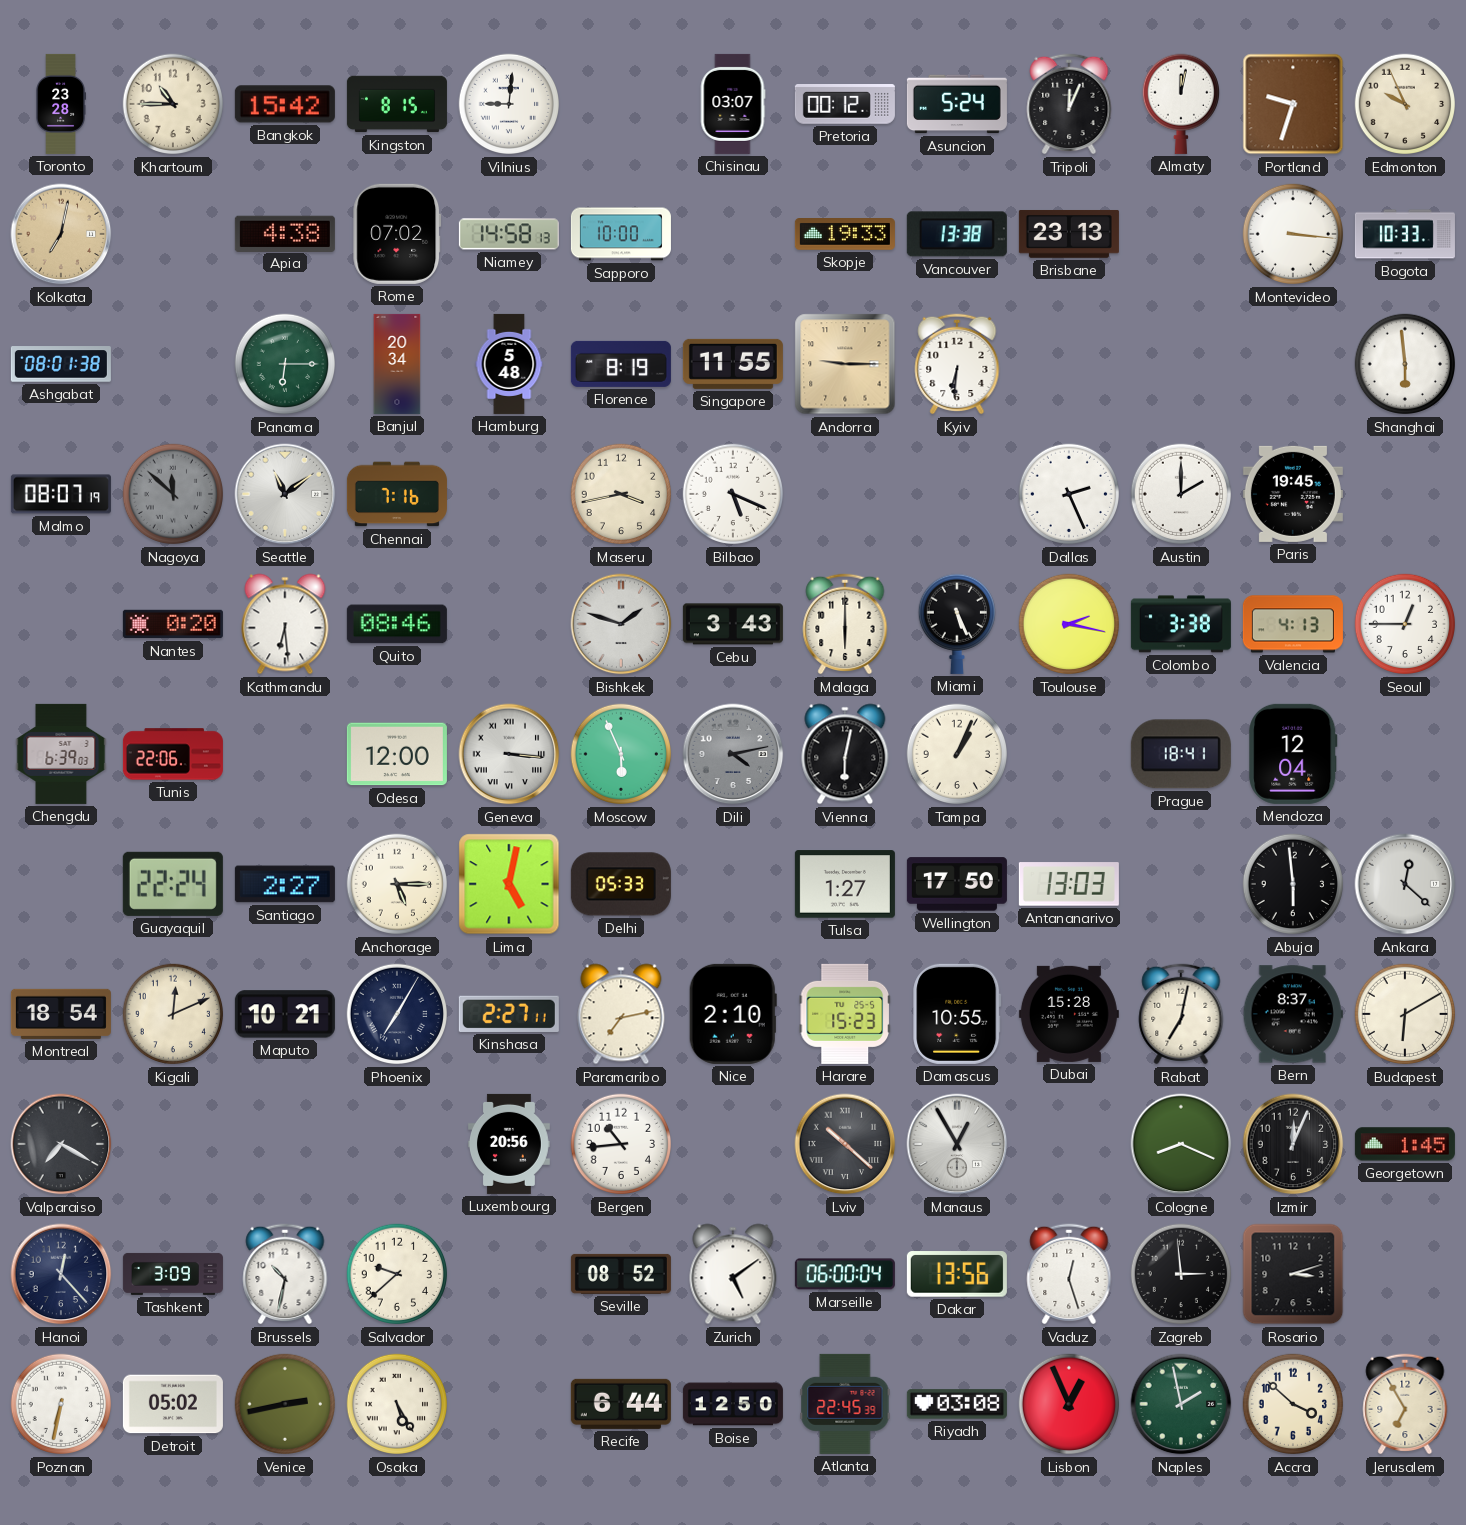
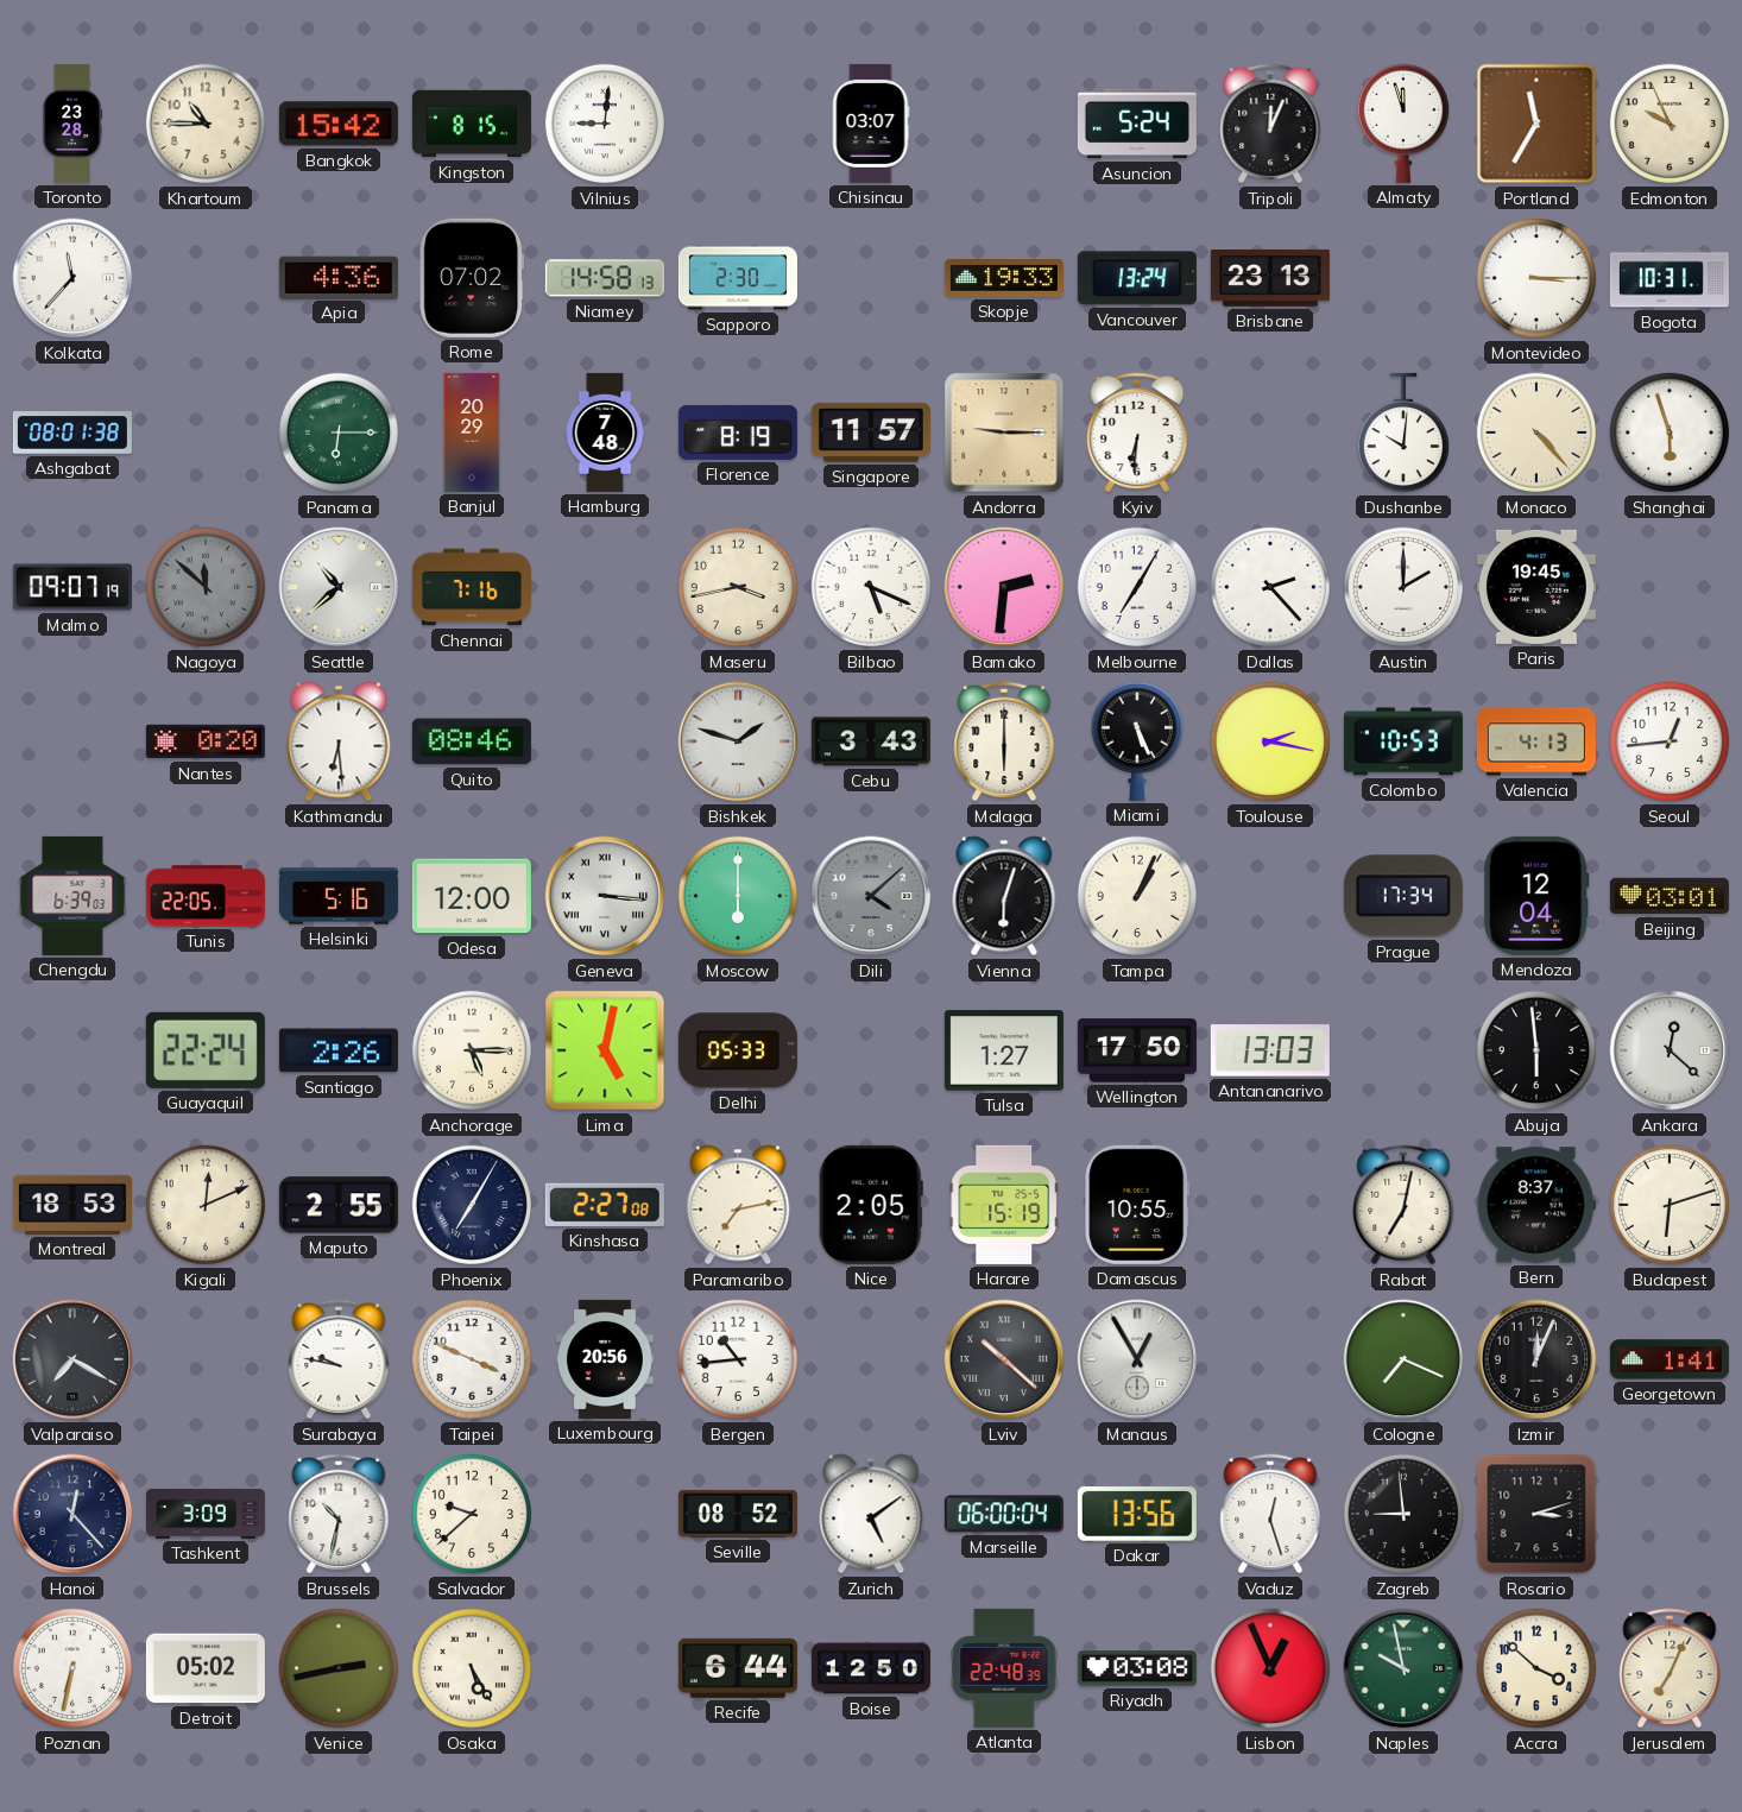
Pretoria: 00:12 -> none
Almaty: 12:02 -> 11:57
Portland: 9:33 -> 11:35
Kolkata: 7:02 -> 11:37
Kolkata dial: champagne -> white
Apia: 4:38 -> 4:36
Sapporo: 10:00 -> 2:30
Vancouver: 13:38 -> 13:24
Montevideo: 3:16 -> 3:15
Bogota: 10:33 -> 10:31
Banjul: 20:34 -> 20:29
Hamburg: 5:48 -> 7:48
Singapore: 11:55 -> 11:57
Dushanbe: none -> 10:01
Monaco: none -> 4:23
Shanghai: 5:59 -> 5:57
Malmo: 08:07 -> 09:07
Seattle: 11:09 -> 10:38
Bamako: none -> 2:31
Melbourne: none -> 7:05
Dallas: 2:26 -> 2:23
Colombo: 3:38 -> 10:53
Seoul: 12:45 -> 12:44
Tunis: 22:06 -> 22:05
Helsinki: none -> 5:16
Moscow: 5:56 -> 6:00
Dili: 4:13 -> 4:08
Vienna: 6:02 -> 6:03
Prague: 18:41 -> 17:34
Beijing: none -> 03:01
Santiago: 2:27 -> 2:26
Montreal: 18:54 -> 18:53
Maputo: 10:21 -> 2:55
Kinshasa: 2:27:11 -> 2:27:08
Nice: 2:10 -> 2:05
Harare: 15:23 -> 15:19
Dubai: 15:28 -> none
Budapest: 6:10 -> 6:12
Surabaya: none -> 9:47
Taipei: none -> 3:49
Cologne: 8:19 -> 7:19
Georgetown: 1:45 -> 1:41
Zagreb: 2:59 -> 8:59
Atlanta: 22:45 -> 22:48
Naples: 1:58 -> 9:58
Jerusalem: 6:55 -> 7:04
